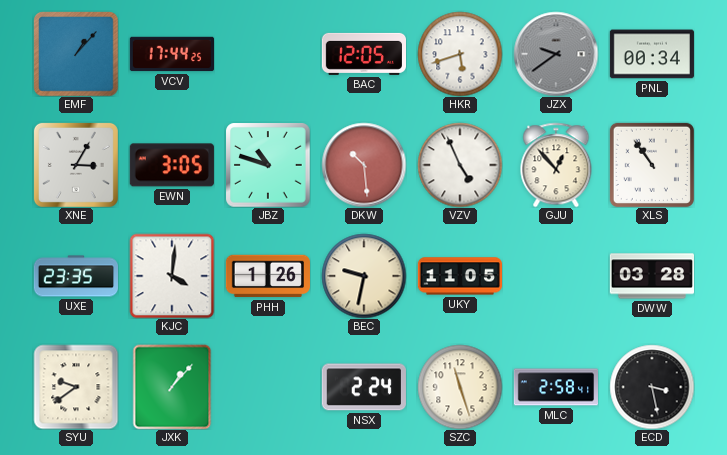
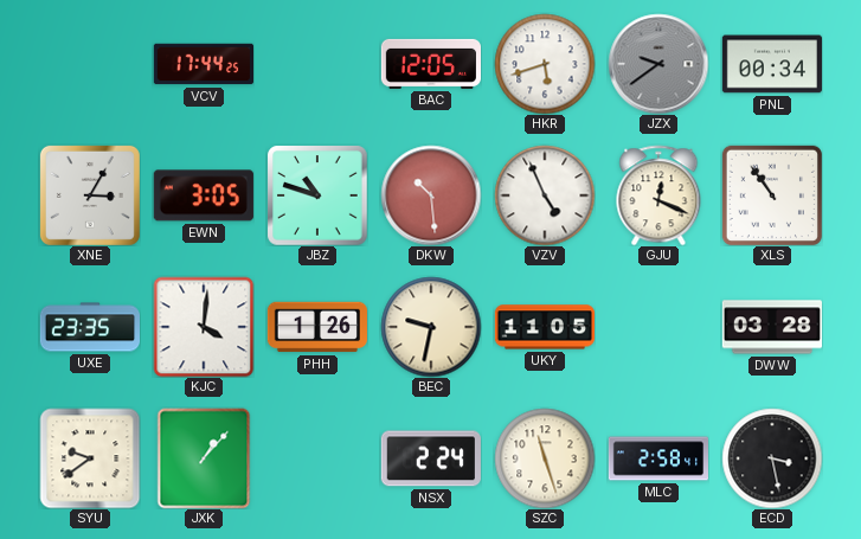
EMF: 1:07 -> none
GJU: 12:53 -> 12:19
